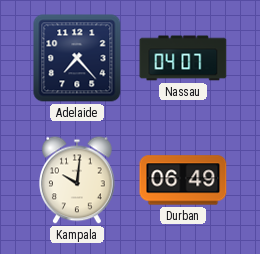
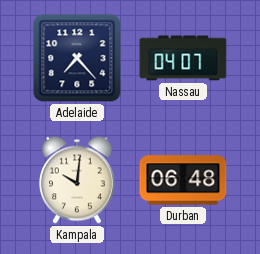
Durban: 06:49 -> 06:48
